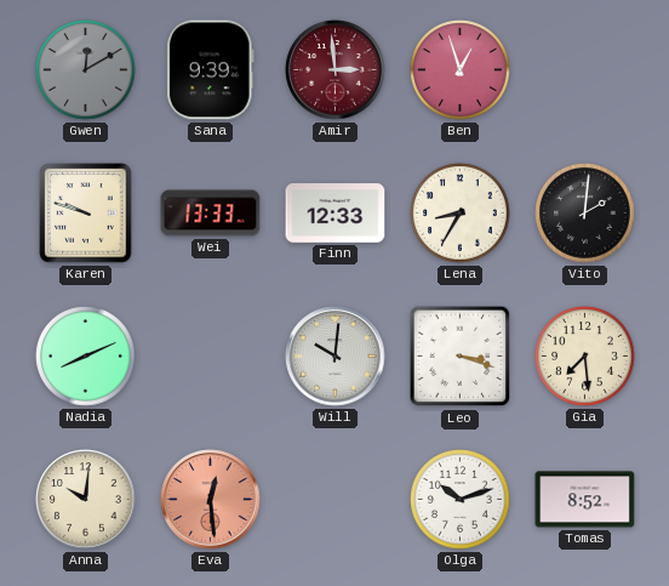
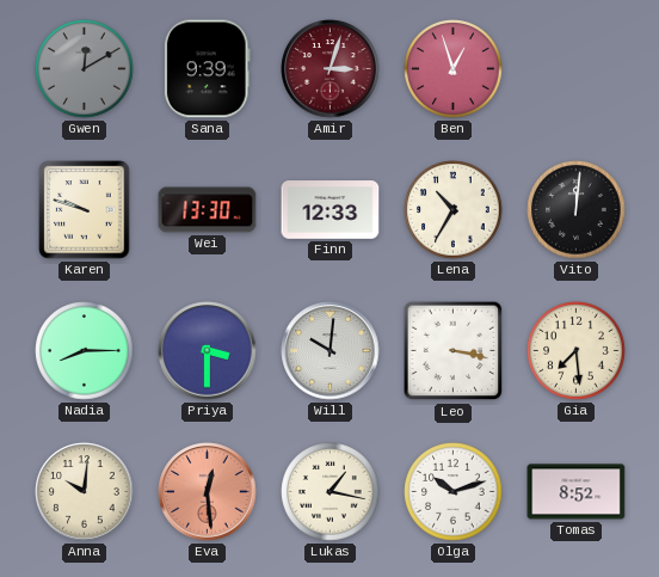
Amir: 2:59 -> 3:03
Wei: 13:33 -> 13:30
Lena: 8:35 -> 10:35
Vito: 2:01 -> 12:01
Nadia: 8:11 -> 8:15
Priya: none -> 3:30
Leo: 3:18 -> 3:17
Lukas: none -> 1:17
